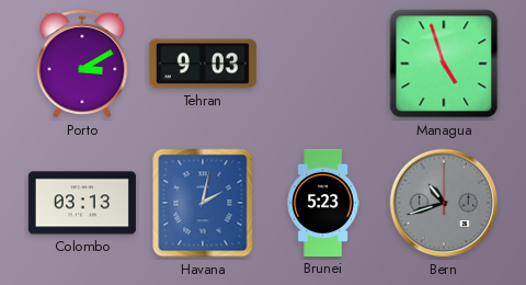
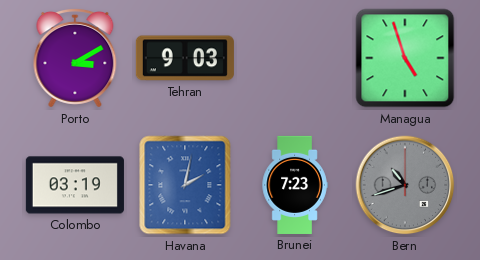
Colombo: 03:13 -> 03:19
Brunei: 5:23 -> 7:23
